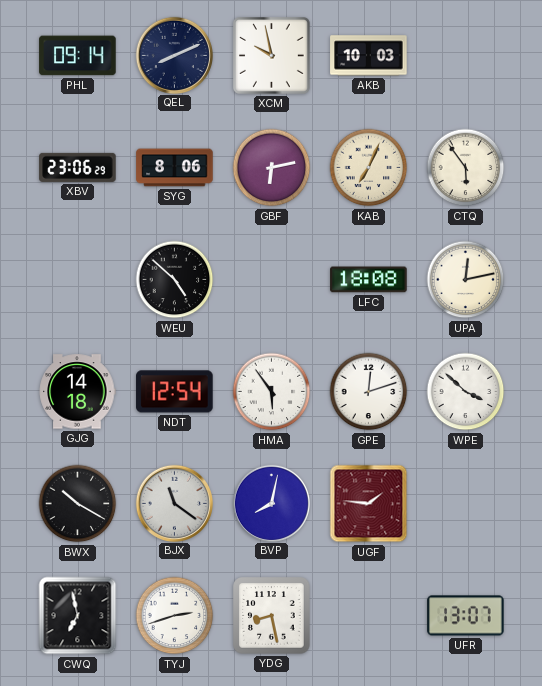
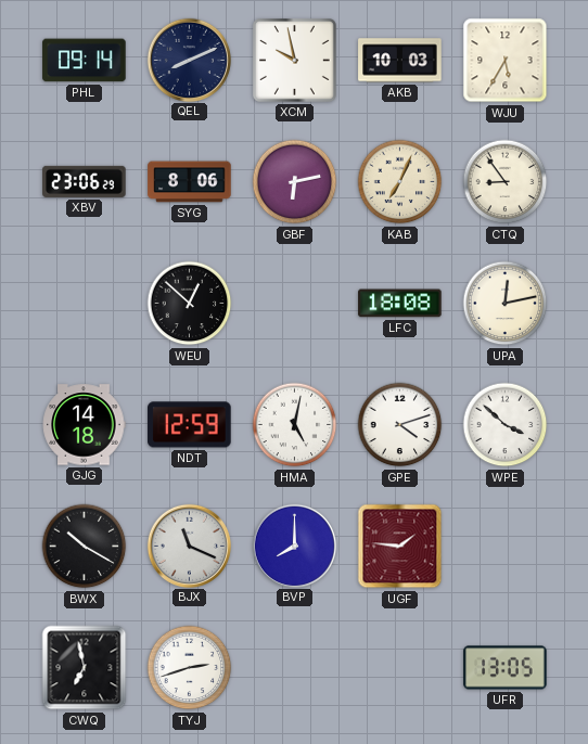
WJU: none -> 5:35
CTQ: 5:54 -> 8:54
WEU: 4:52 -> 12:52
NDT: 12:54 -> 12:59
HMA: 5:54 -> 5:02
GPE: 12:12 -> 4:12
BJX: 11:21 -> 11:19
BVP: 8:02 -> 8:00
YDG: 8:28 -> none
UFR: 13:07 -> 13:05
